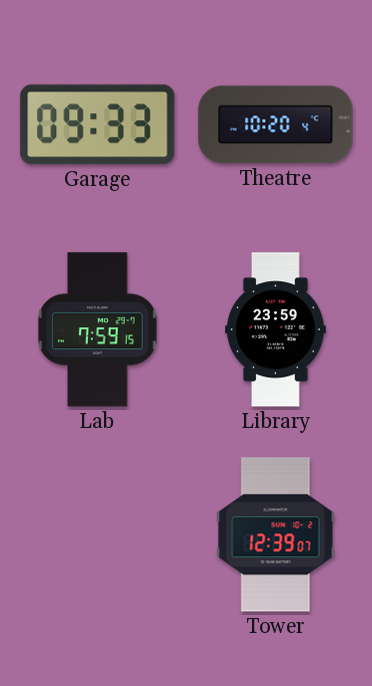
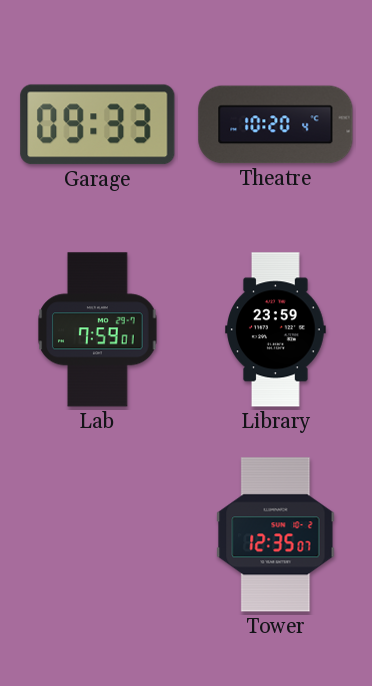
Lab: 7:59:15 -> 7:59:01
Tower: 12:39 -> 12:35
